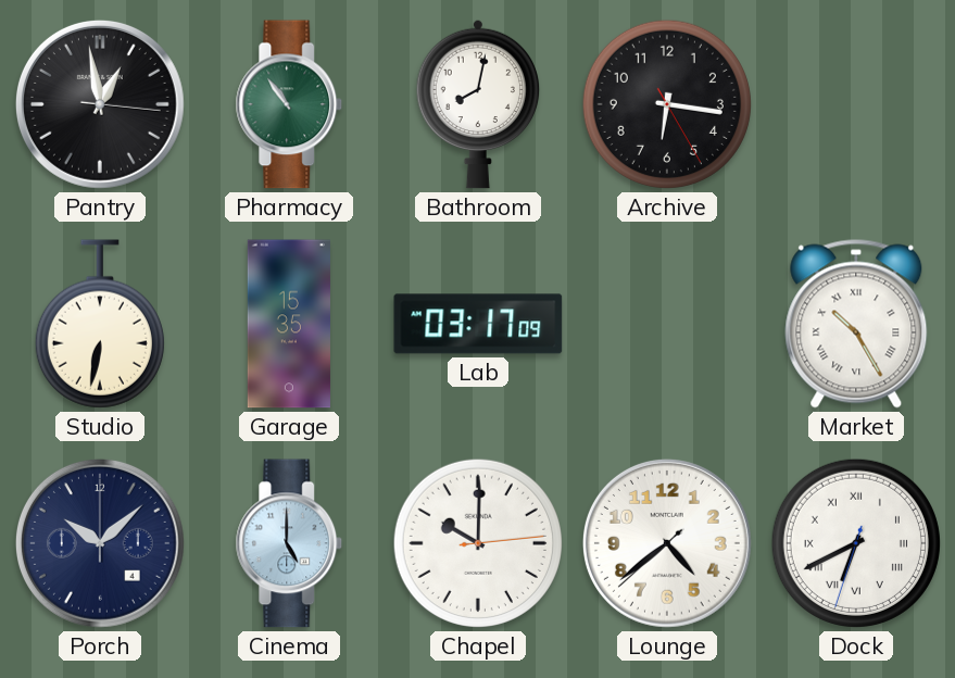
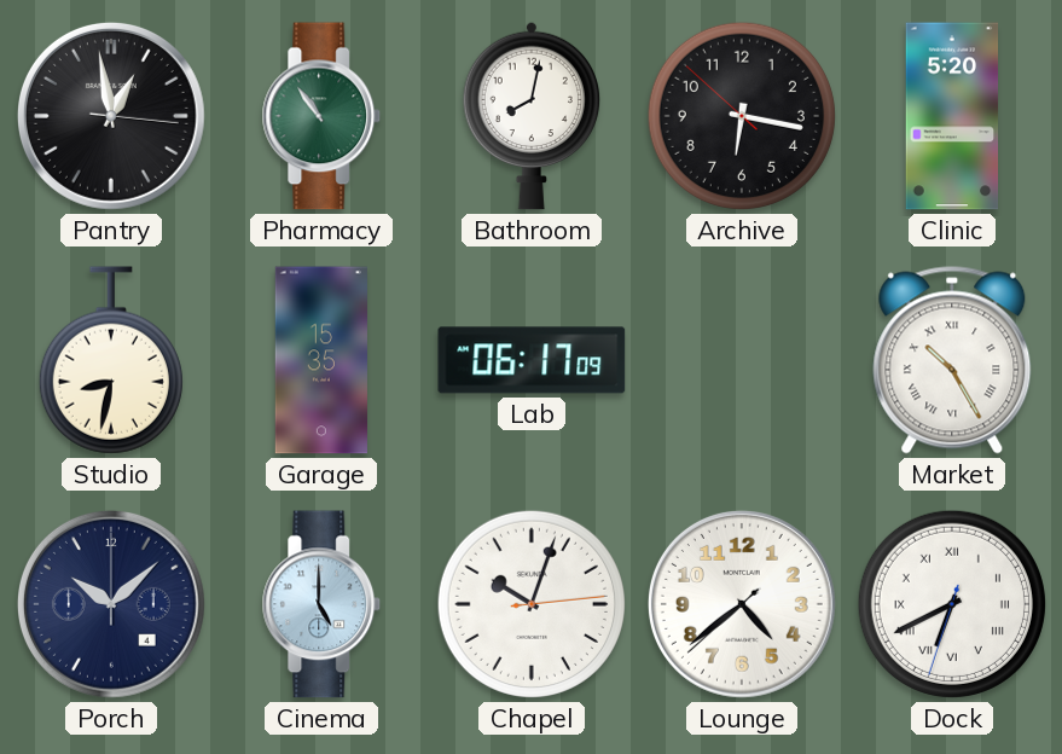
Archive: 6:16:25 -> 6:16:52
Clinic: none -> 5:20
Studio: 6:32 -> 8:32
Lab: 03:17 -> 06:17
Chapel: 10:00 -> 10:03
